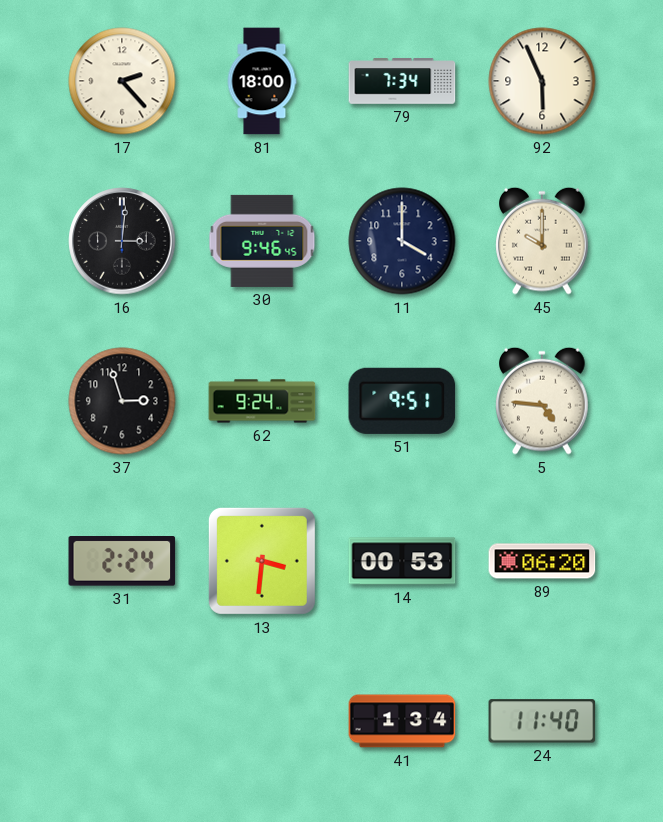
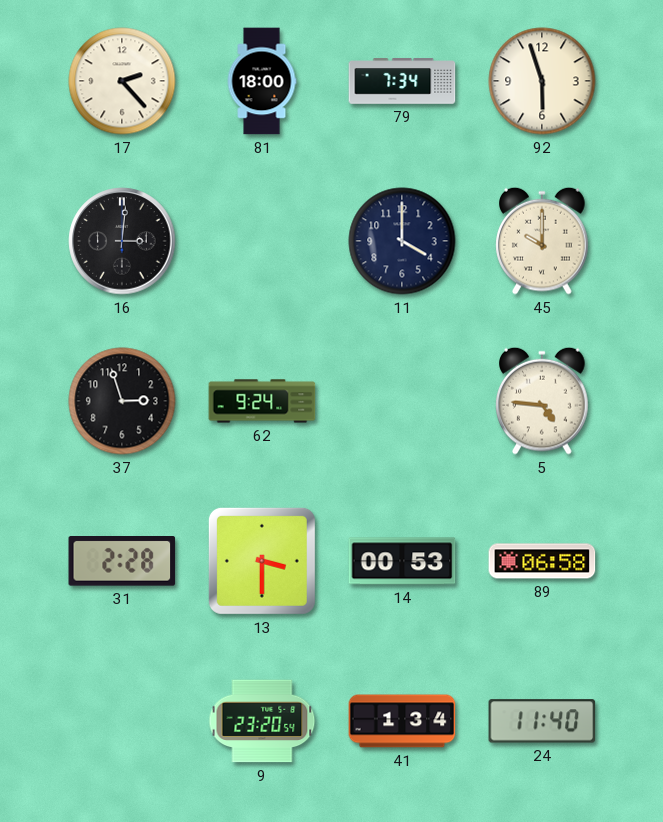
92: 5:56 -> 5:57
30: 9:46 -> none
51: 9:51 -> none
31: 2:24 -> 2:28
13: 3:31 -> 3:30
89: 06:20 -> 06:58
9: none -> 23:20
